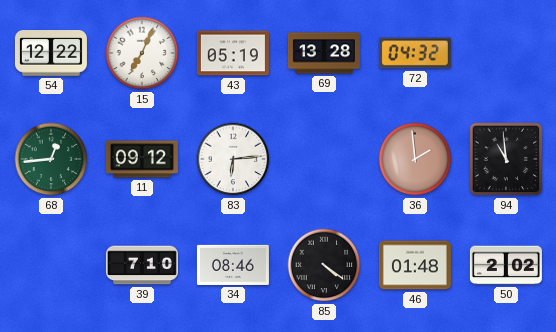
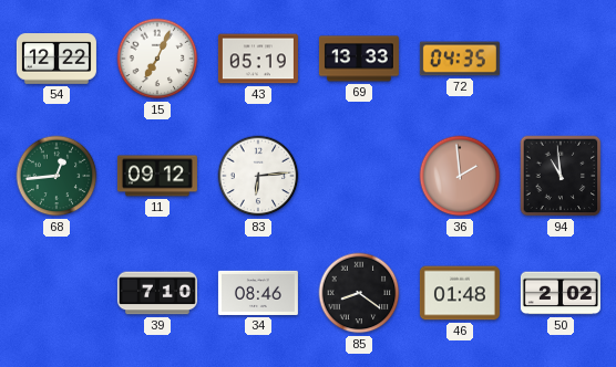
69: 13:28 -> 13:33
72: 04:32 -> 04:35
85: 4:21 -> 8:21
